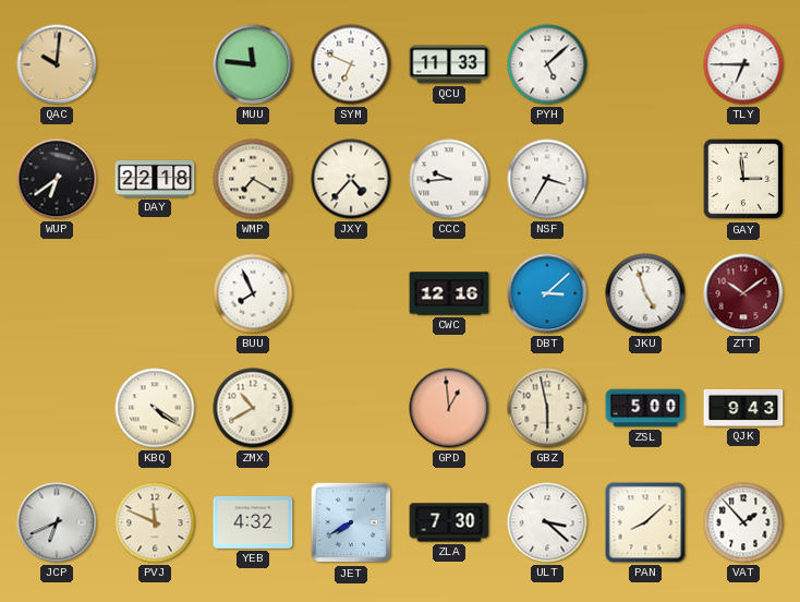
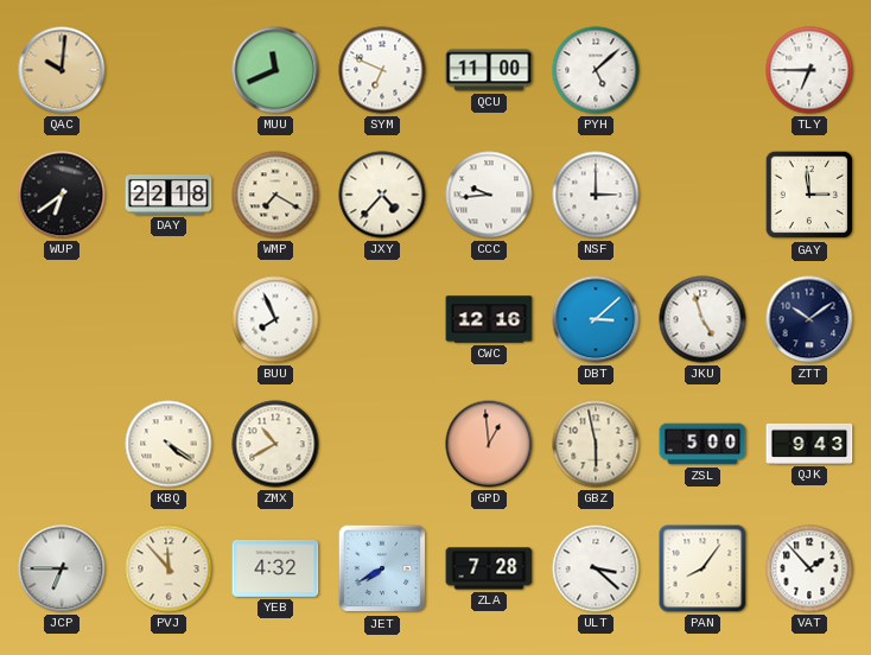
MUU: 11:46 -> 11:41
QCU: 11:33 -> 11:00
NSF: 3:35 -> 3:00
ZTT dial: burgundy -> navy
JCP: 6:41 -> 6:45
PVJ: 11:49 -> 11:53
ZLA: 7:30 -> 7:28
PAN: 8:08 -> 8:06
